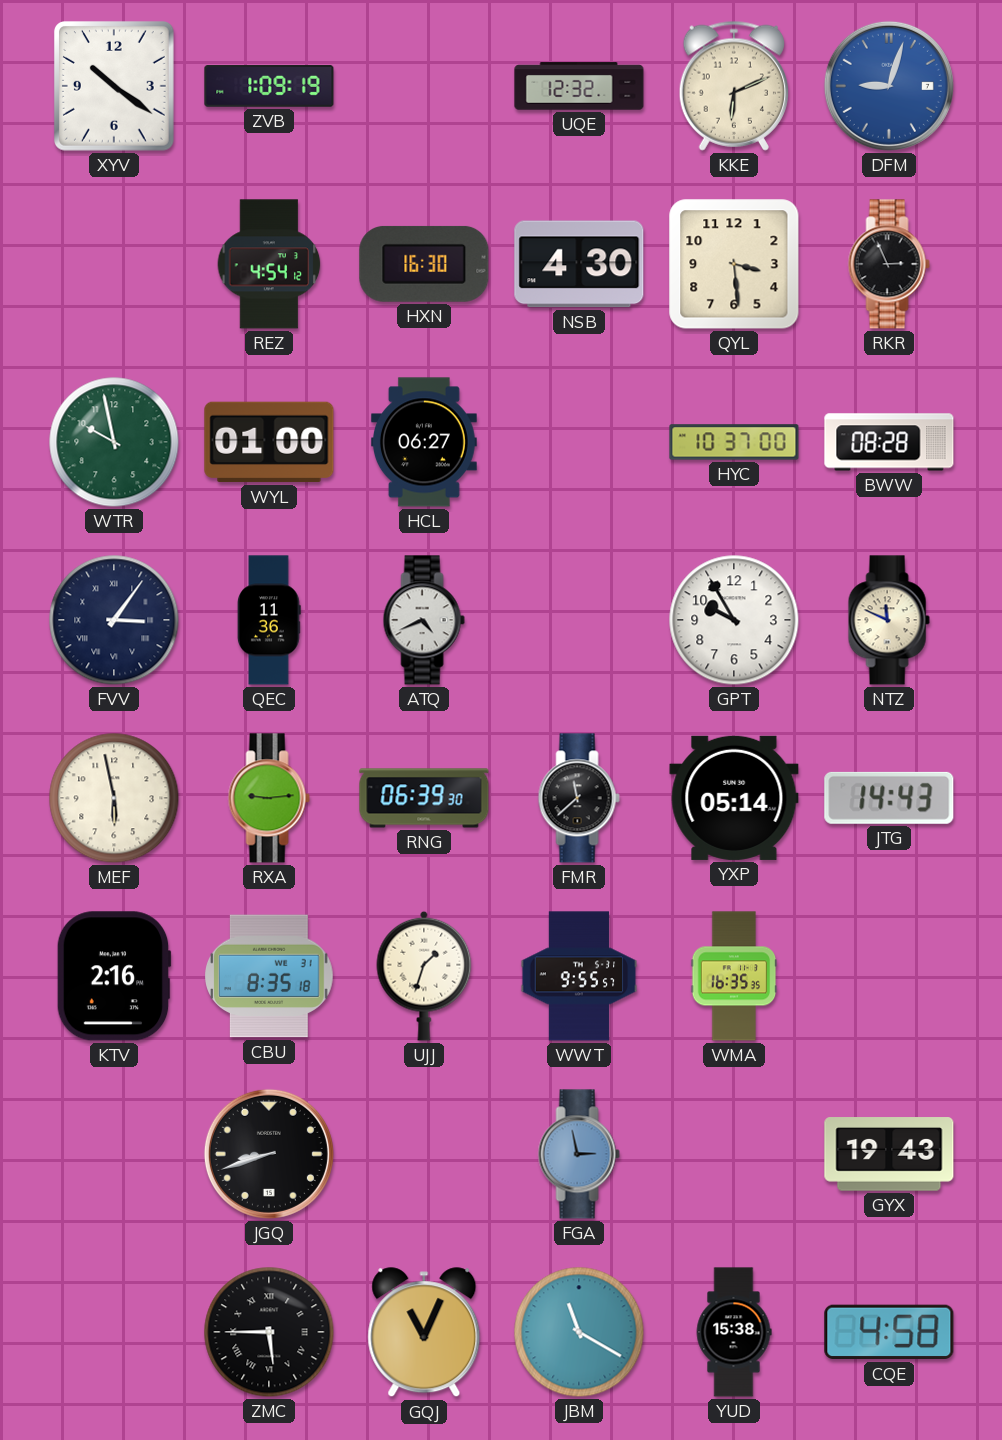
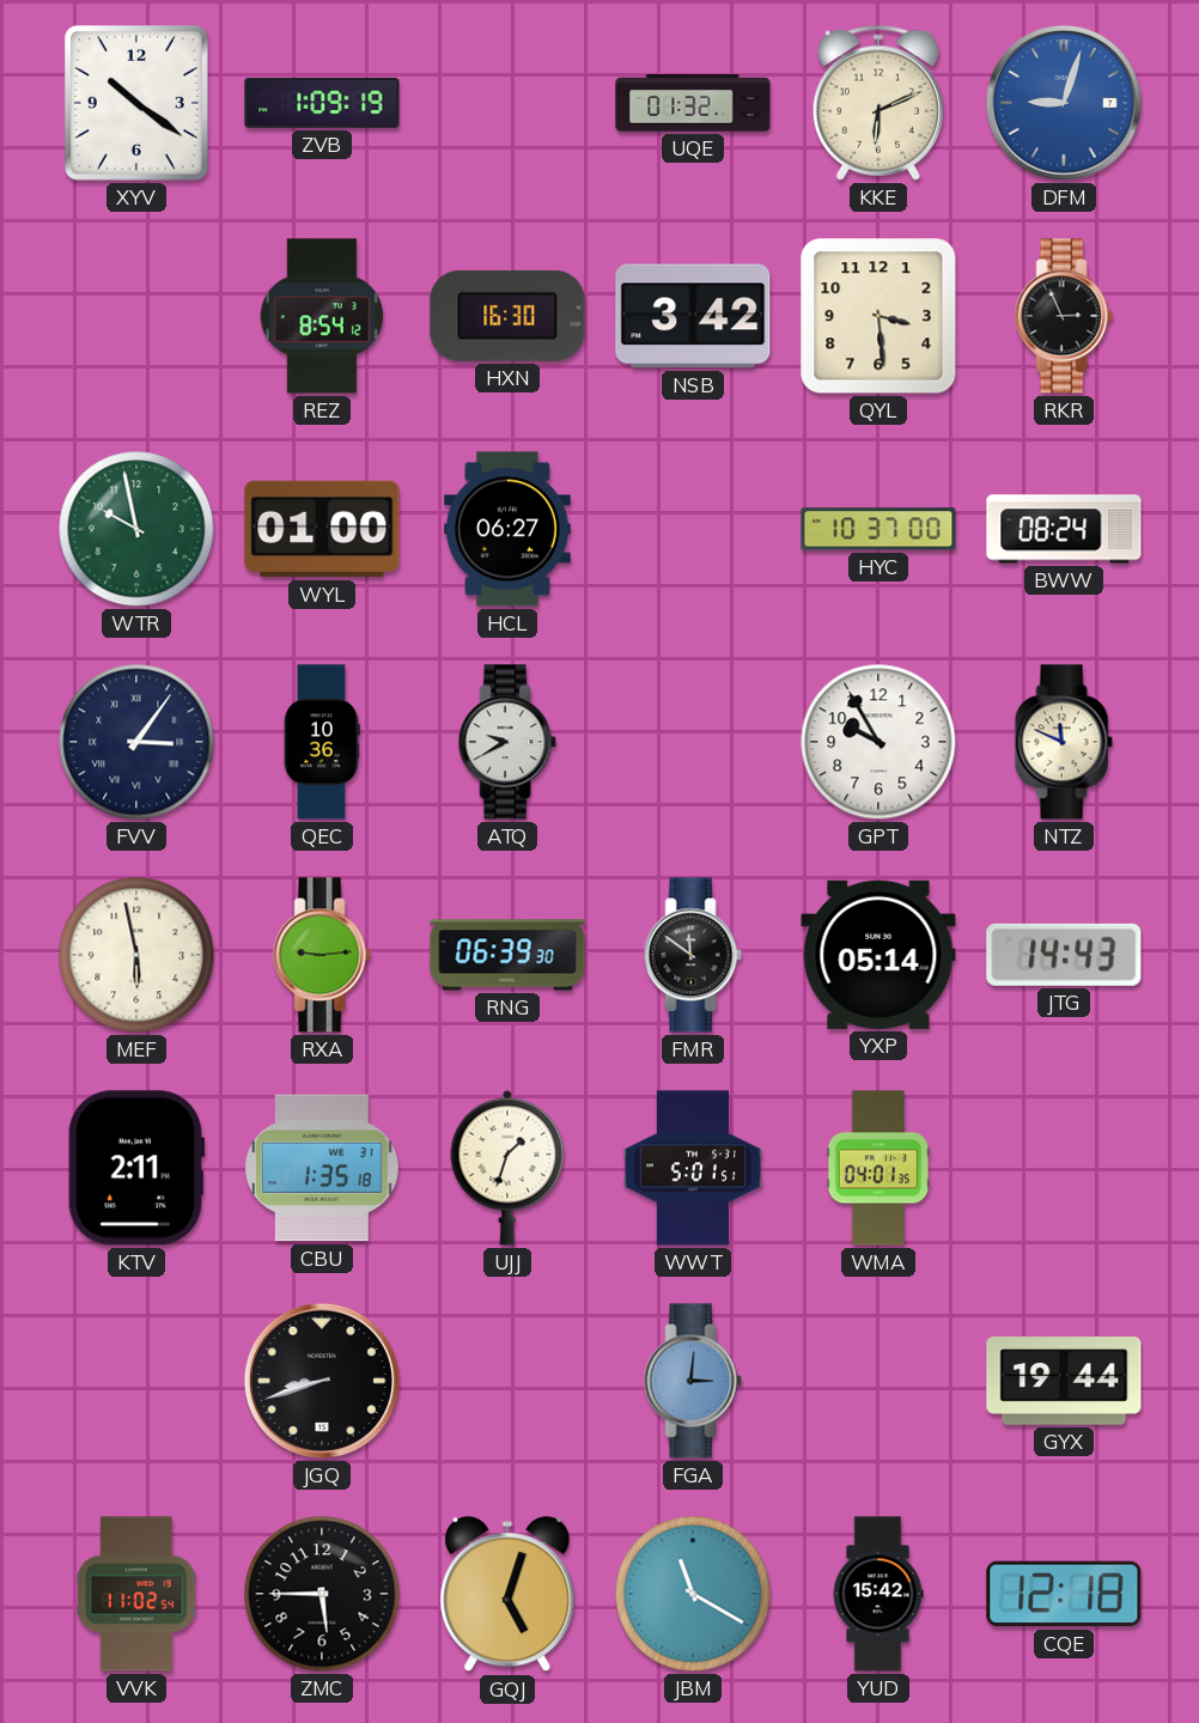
UQE: 12:32 -> 01:32
REZ: 4:54 -> 8:54
NSB: 4:30 -> 3:42
BWW: 08:28 -> 08:24
QEC: 11:36 -> 10:36
ATQ: 4:41 -> 9:40
FMR: 11:38 -> 11:51
KTV: 2:16 -> 2:11
CBU: 8:35 -> 1:35
WWT: 9:55 -> 5:01
WMA: 16:35 -> 04:01
FGA: 2:58 -> 3:01
GYX: 19:43 -> 19:44
VVK: none -> 11:02
ZMC numerals: Roman -> Arabic
GQJ: 11:04 -> 5:03
YUD: 15:38 -> 15:42
CQE: 4:58 -> 12:18
